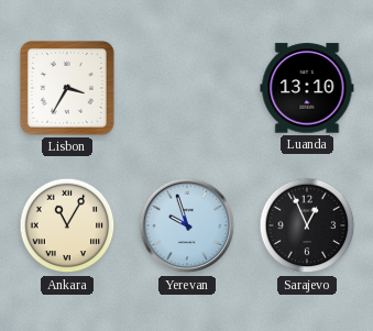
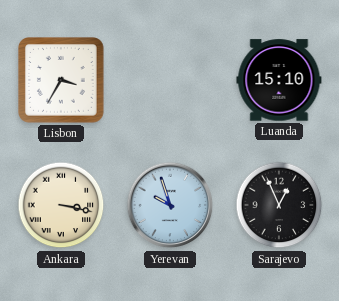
Luanda: 13:10 -> 15:10
Ankara: 11:05 -> 3:17
